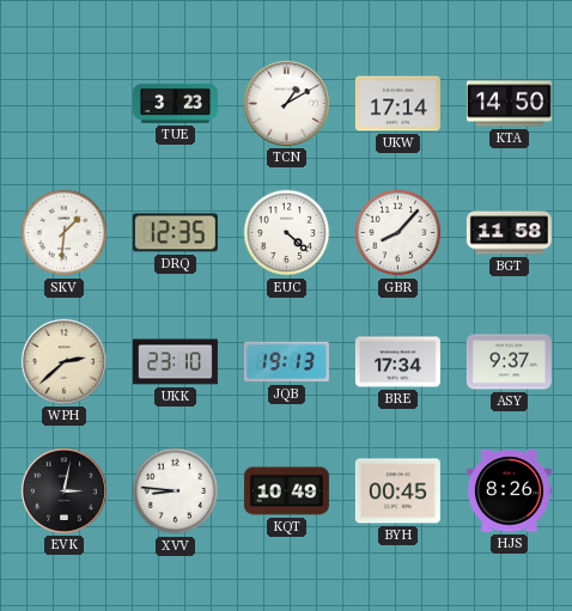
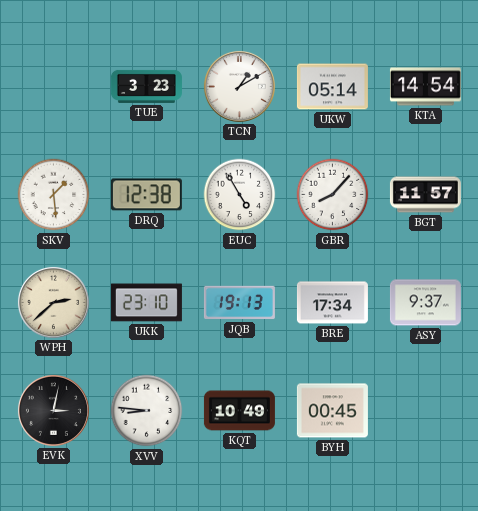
UKW: 17:14 -> 05:14
KTA: 14:50 -> 14:54
SKV: 1:31 -> 1:29
DRQ: 12:35 -> 12:38
EUC: 4:22 -> 4:55
BGT: 11:58 -> 11:57
HJS: 8:26 -> none
